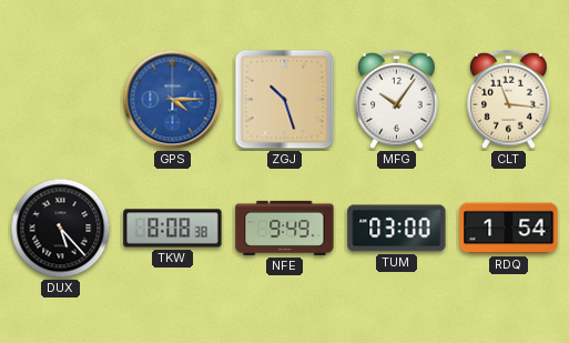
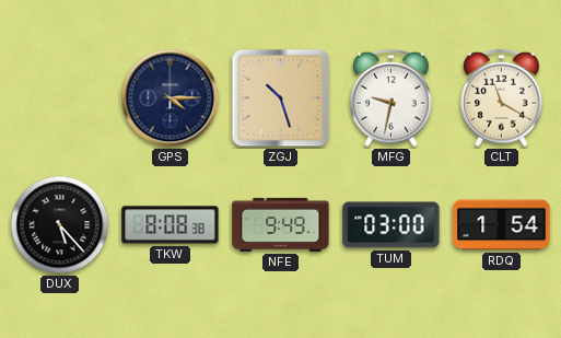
GPS dial: blue -> navy
MFG: 10:06 -> 9:32
CLT: 11:16 -> 11:20
